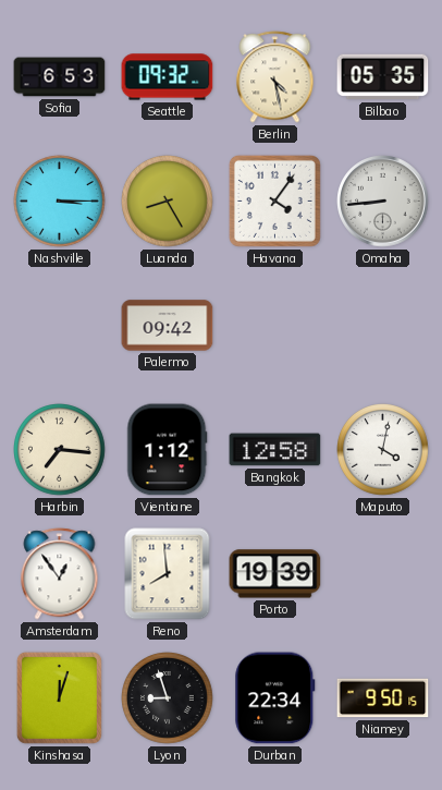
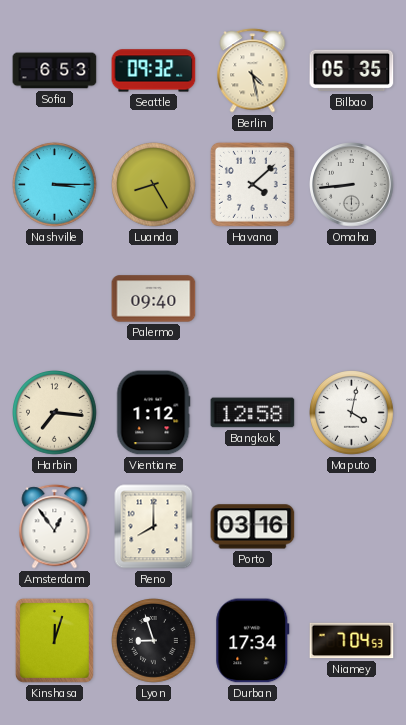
Havana: 4:06 -> 4:08
Palermo: 09:42 -> 09:40
Reno: 7:59 -> 8:00
Porto: 19:39 -> 03:16
Durban: 22:34 -> 17:34
Niamey: 9:50 -> 7:04
